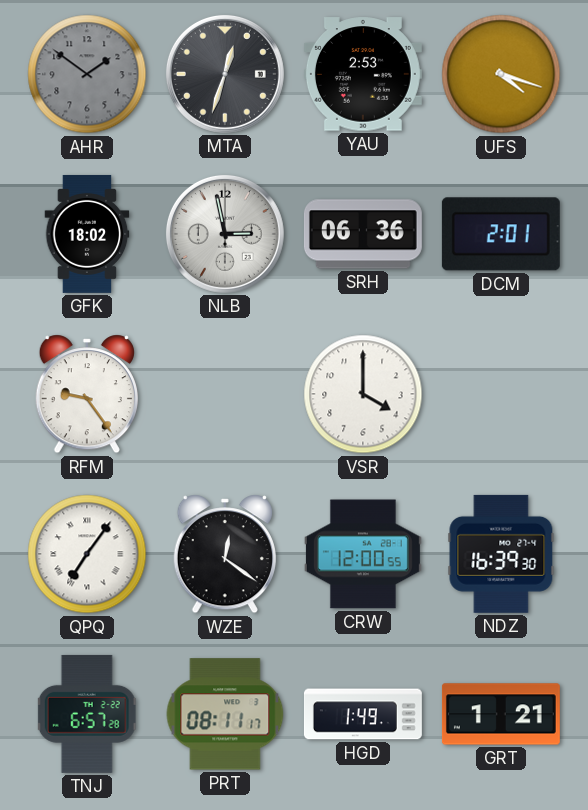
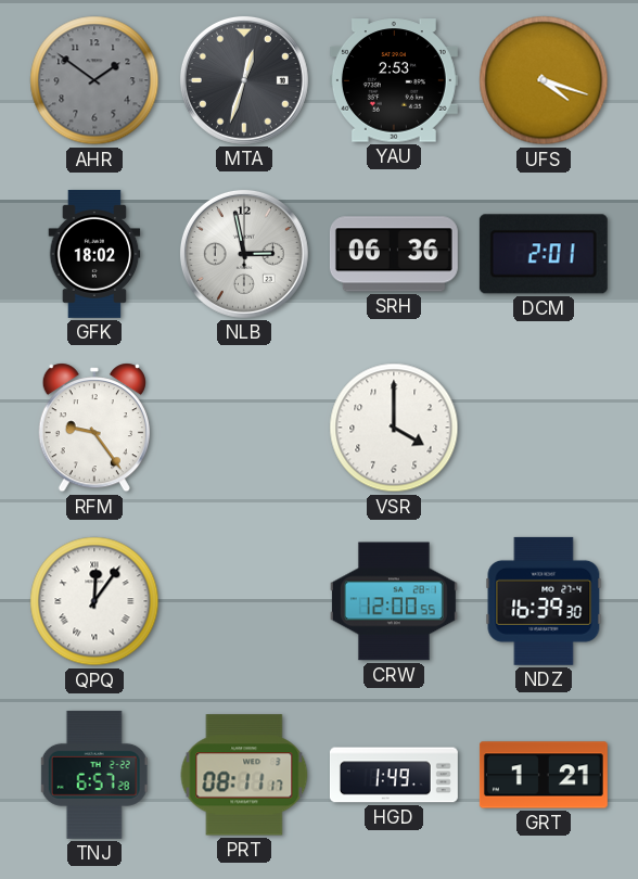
QPQ: 7:06 -> 12:06
WZE: 12:21 -> none
